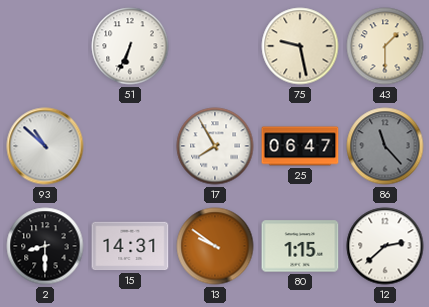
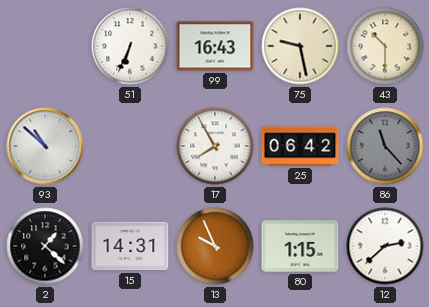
99: none -> 16:43
43: 1:30 -> 10:30
25: 06:47 -> 06:42
2: 8:30 -> 1:22
13: 9:51 -> 9:56
